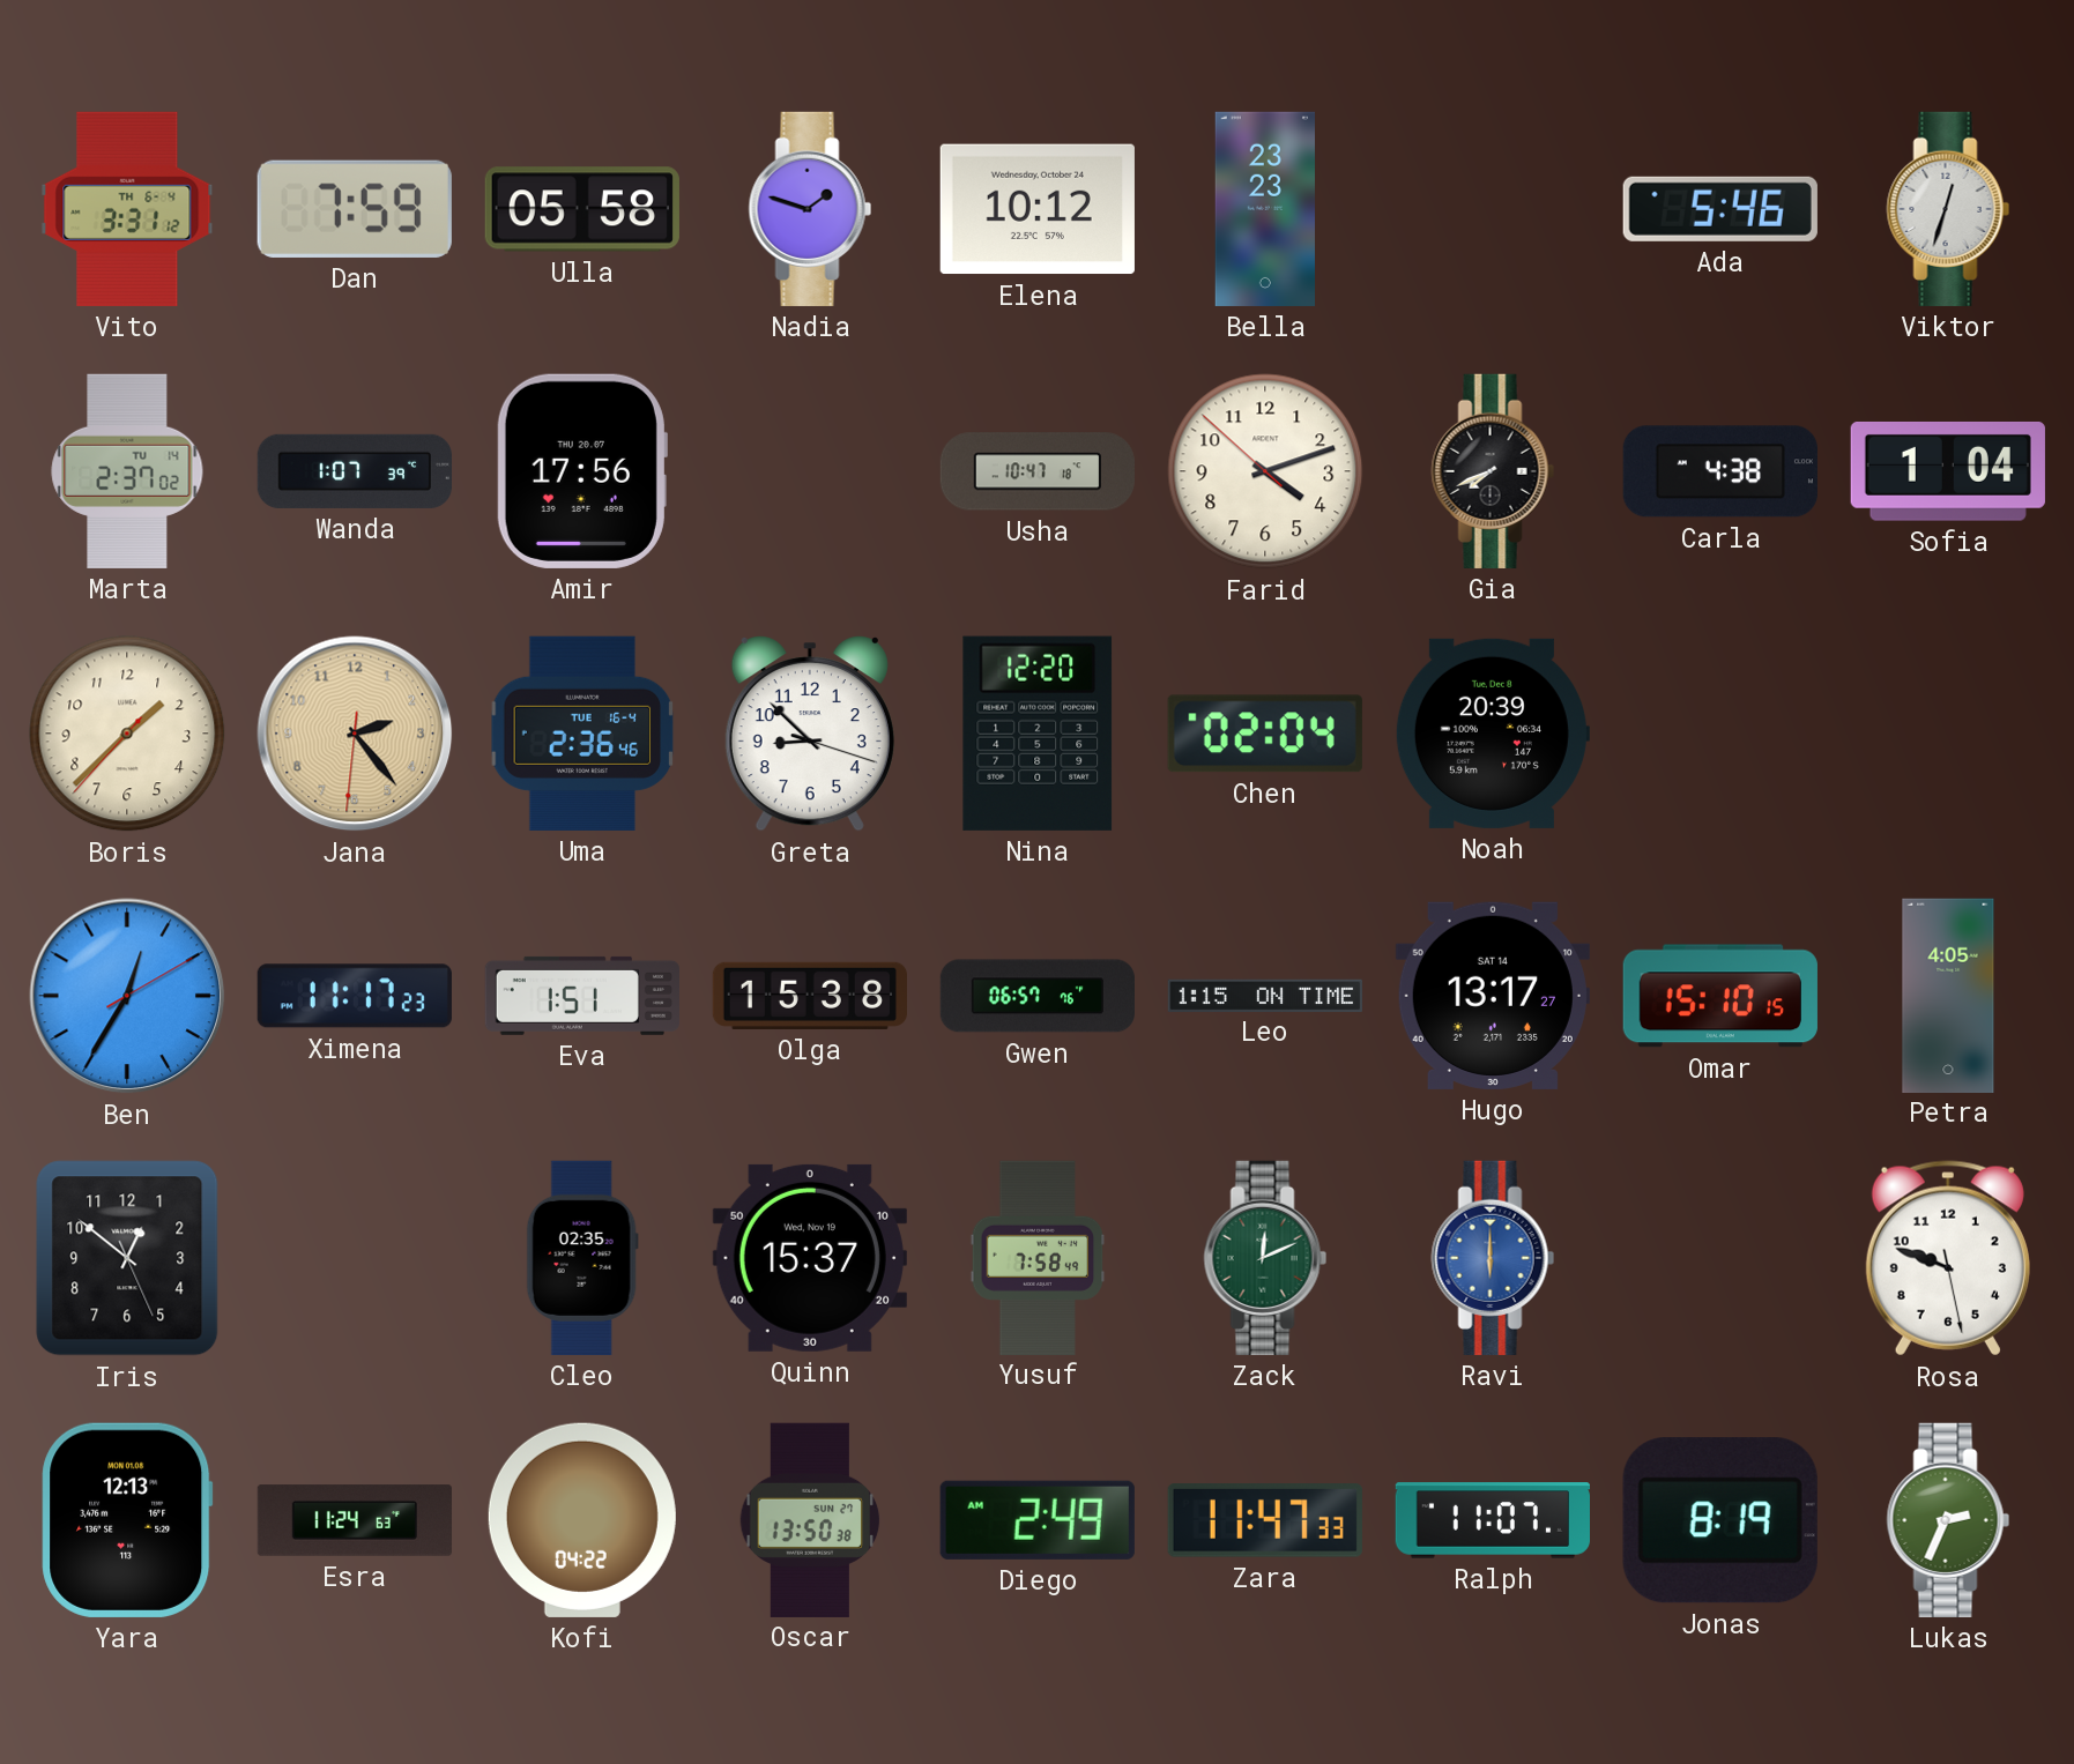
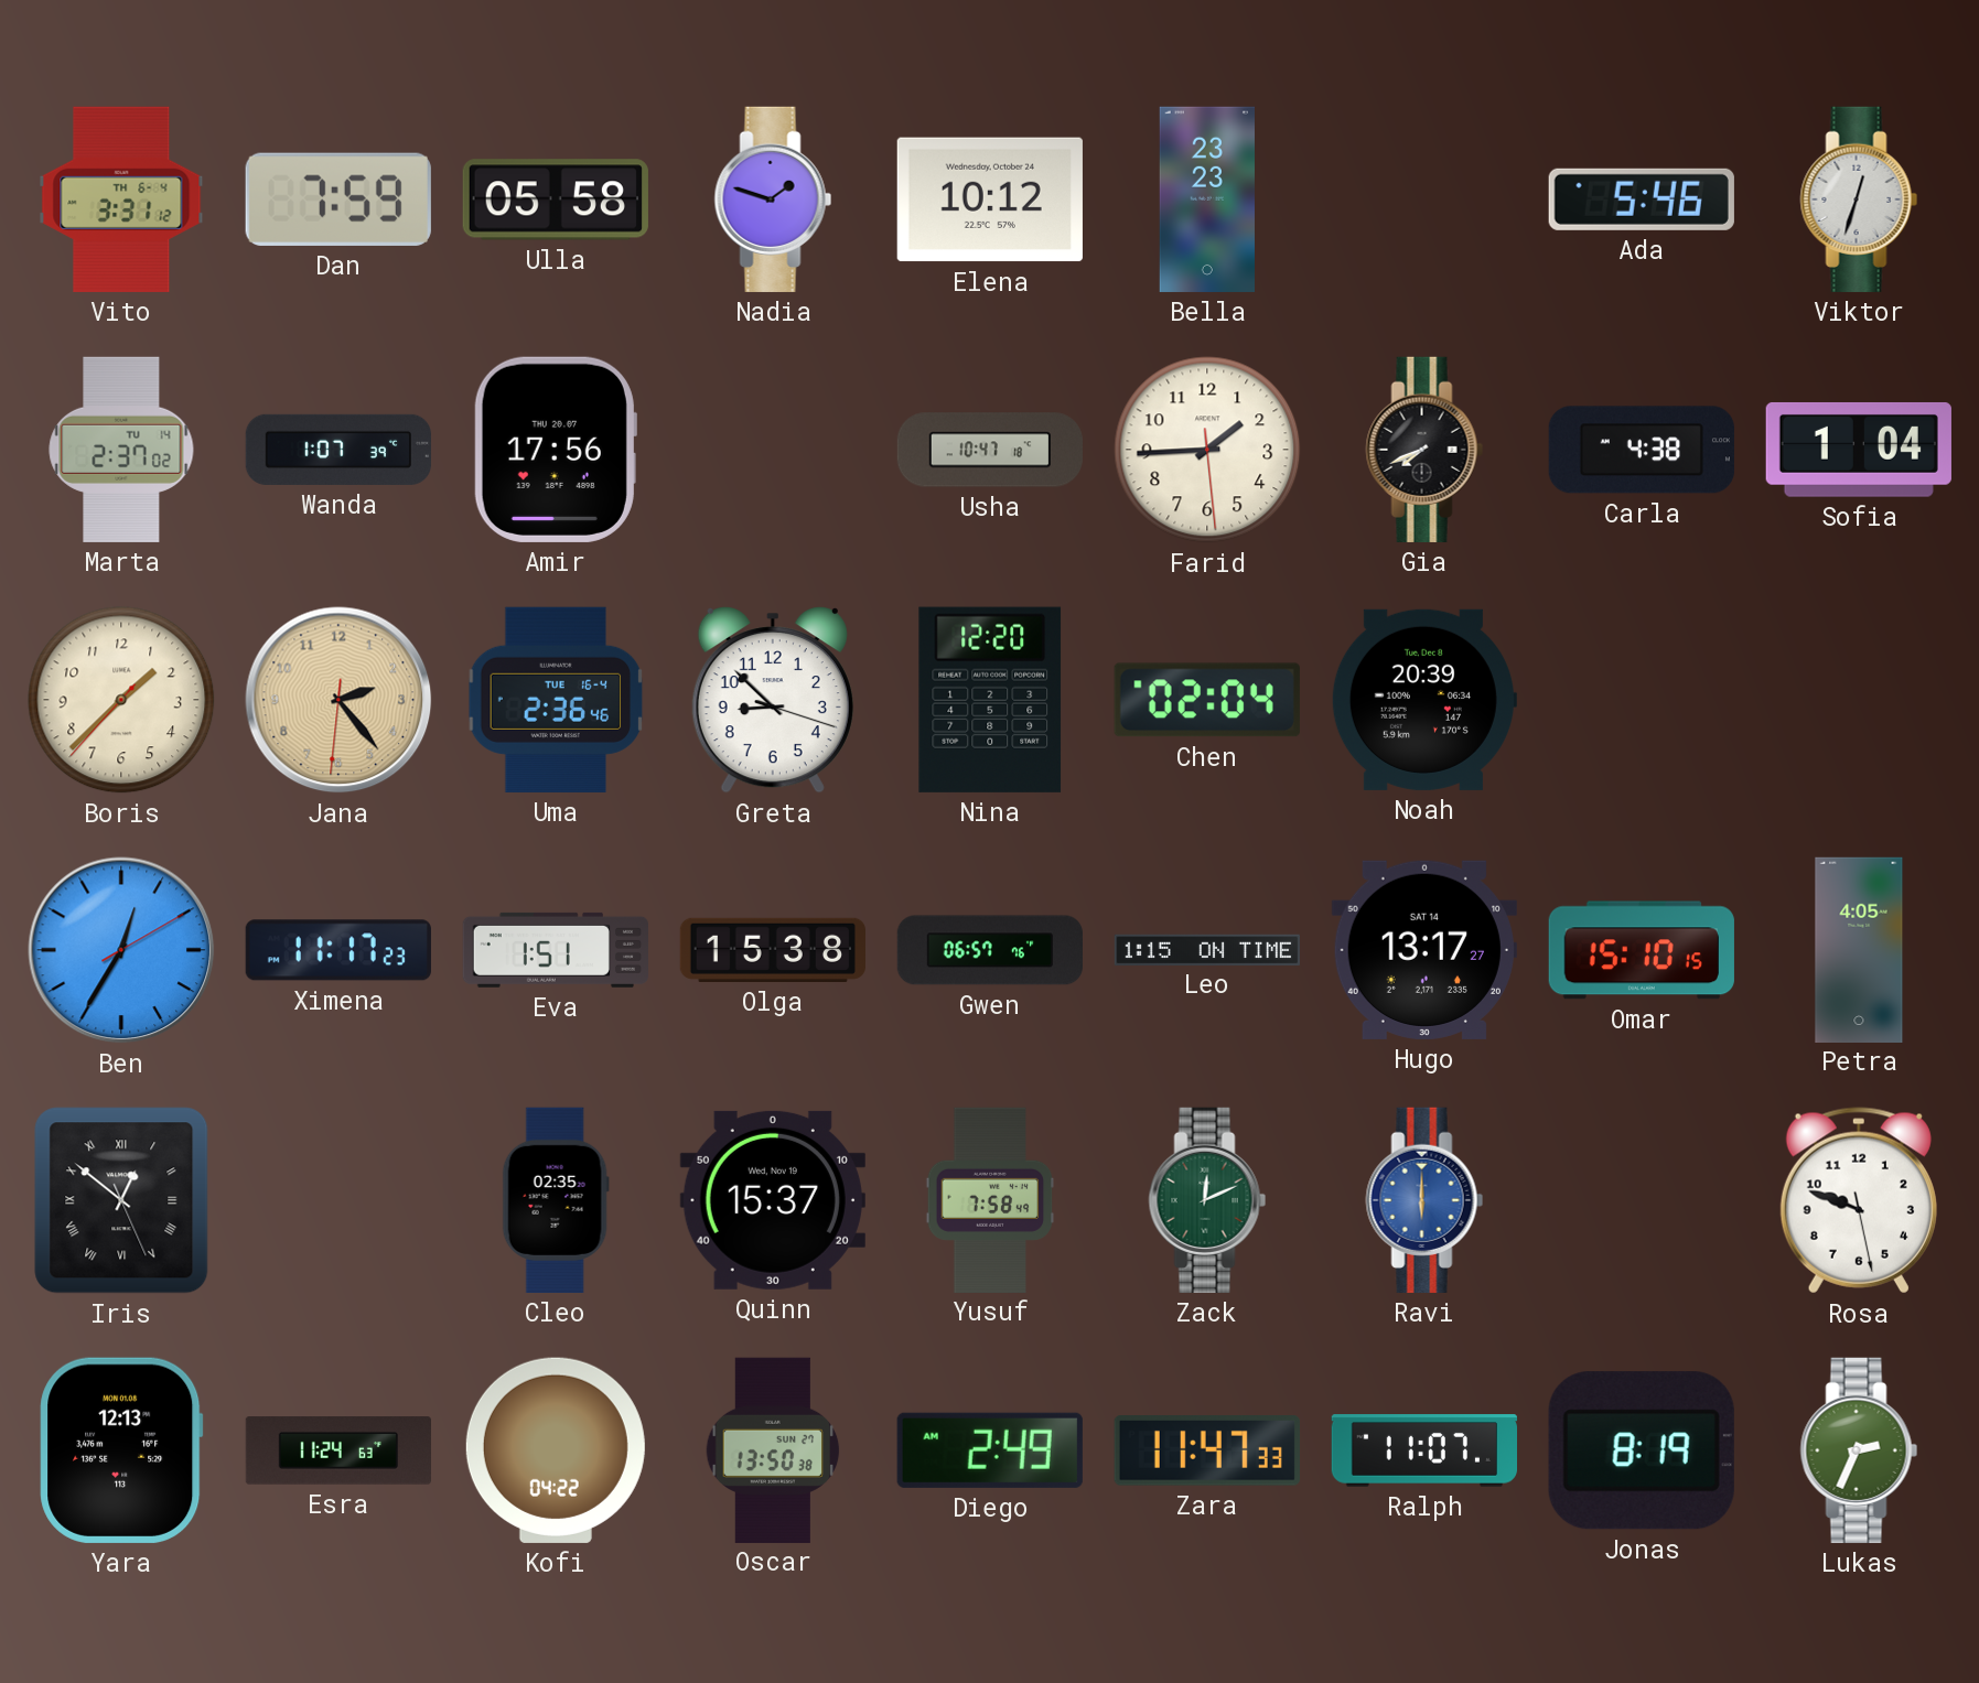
Farid: 4:11 -> 1:44
Iris numerals: Arabic -> Roman
